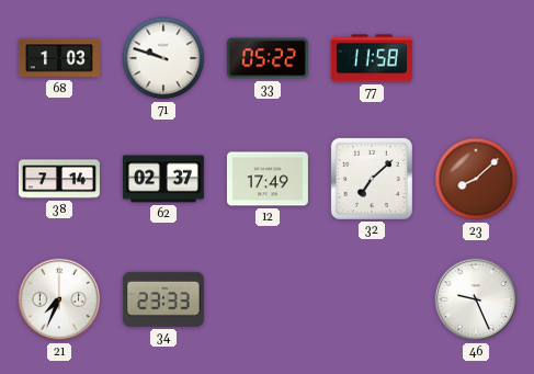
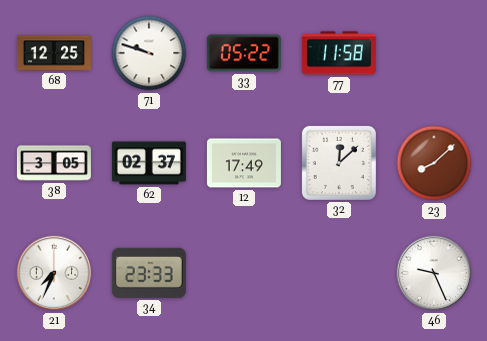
68: 1:03 -> 12:25
38: 7:14 -> 3:05
32: 7:08 -> 12:08
